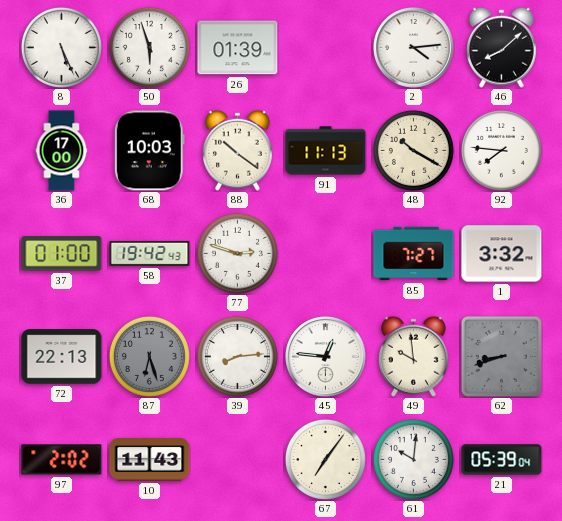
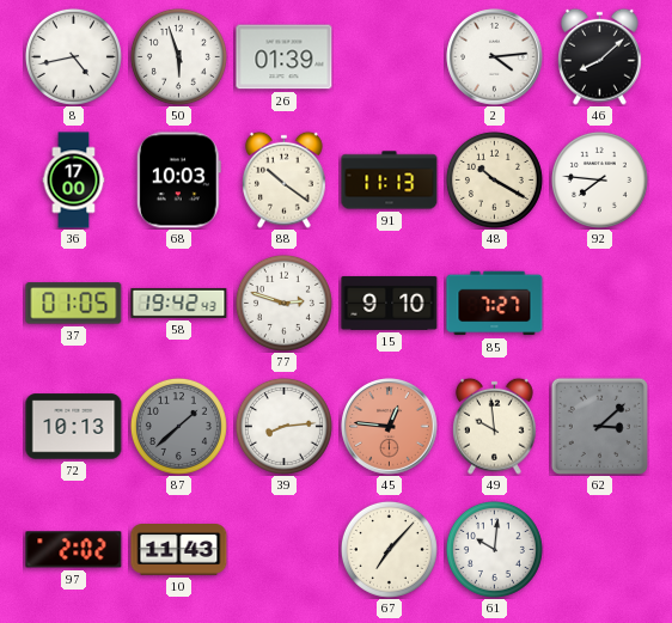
8: 5:26 -> 4:43
37: 01:00 -> 01:05
15: none -> 9:10
1: 3:32 -> none
72: 22:13 -> 10:13
87: 6:27 -> 1:38
45 dial: white -> salmon
62: 8:42 -> 3:08
67: 7:06 -> 7:07
21: 05:39 -> none
